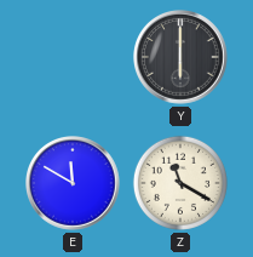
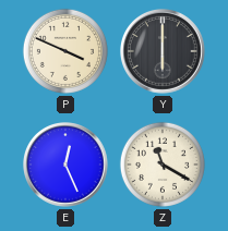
P: none -> 3:49
E: 11:50 -> 12:26
